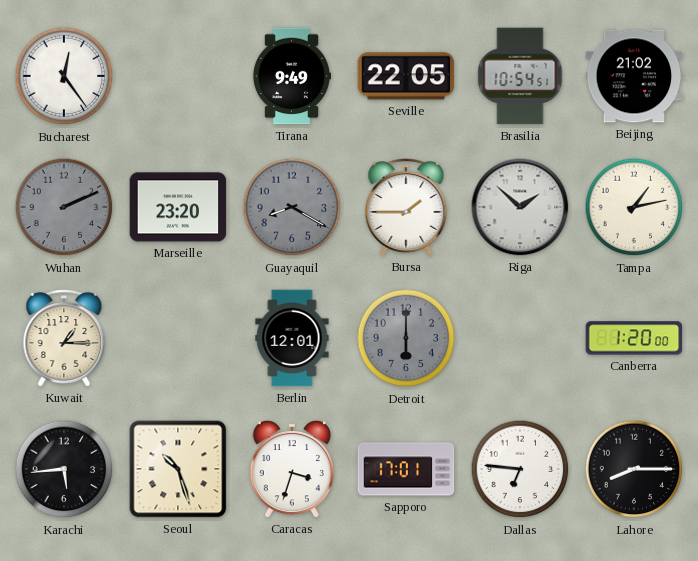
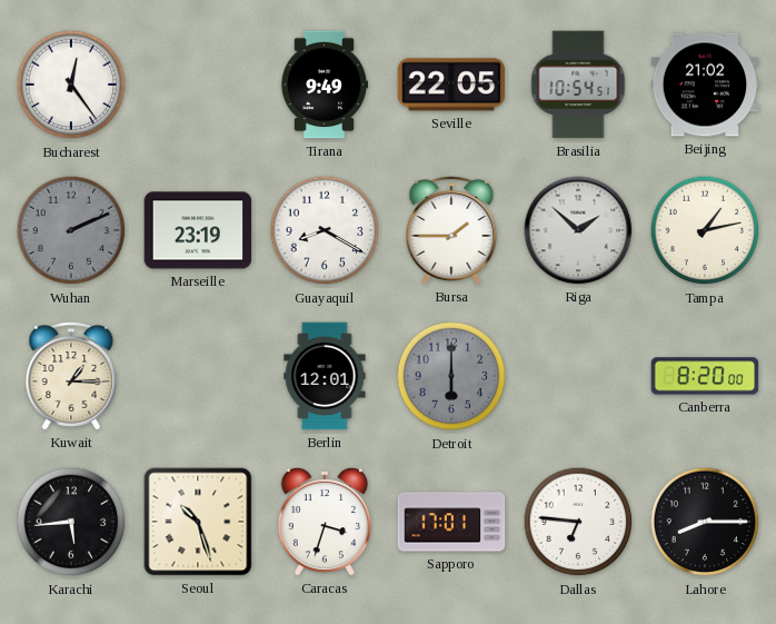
Marseille: 23:20 -> 23:19
Guayaquil dial: grey -> white
Canberra: 1:20 -> 8:20
